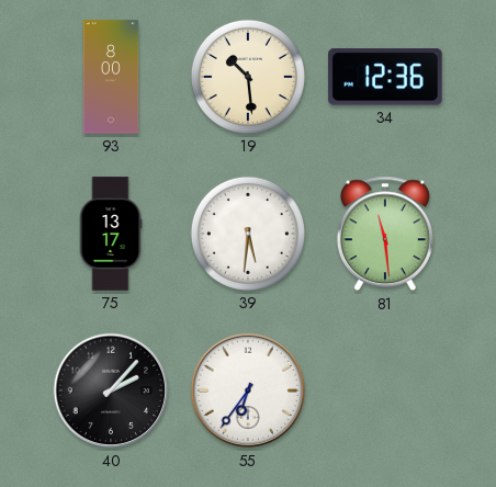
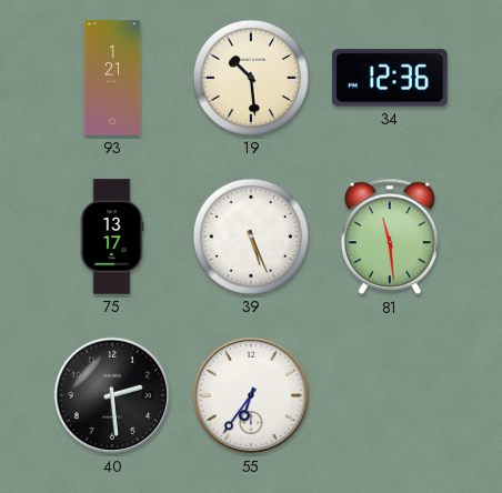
93: 8:00 -> 1:21
39: 5:31 -> 5:26
40: 2:07 -> 2:29
